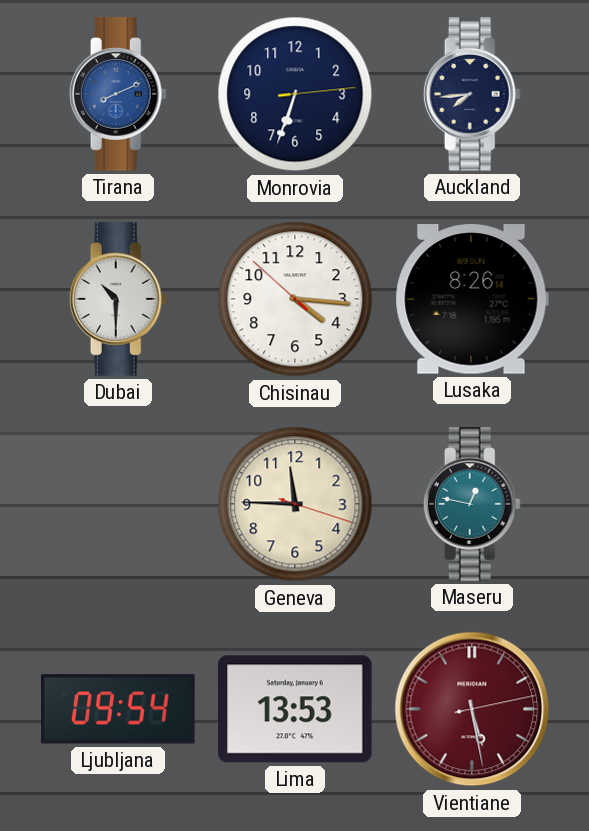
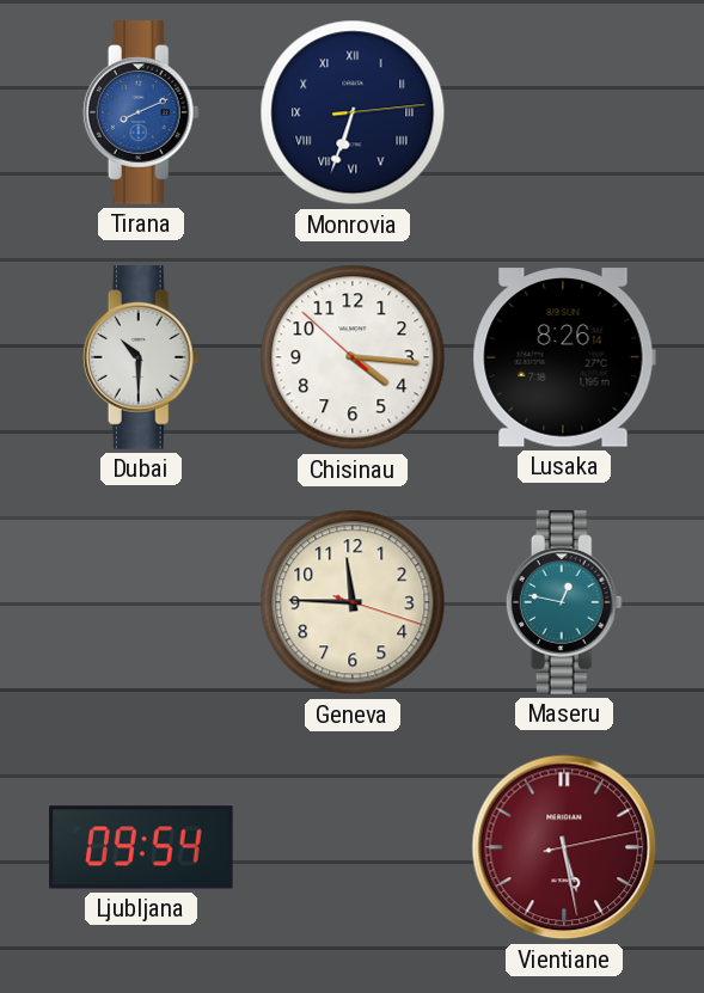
Monrovia numerals: Arabic -> Roman
Auckland: 7:44 -> none
Lima: 13:53 -> none
